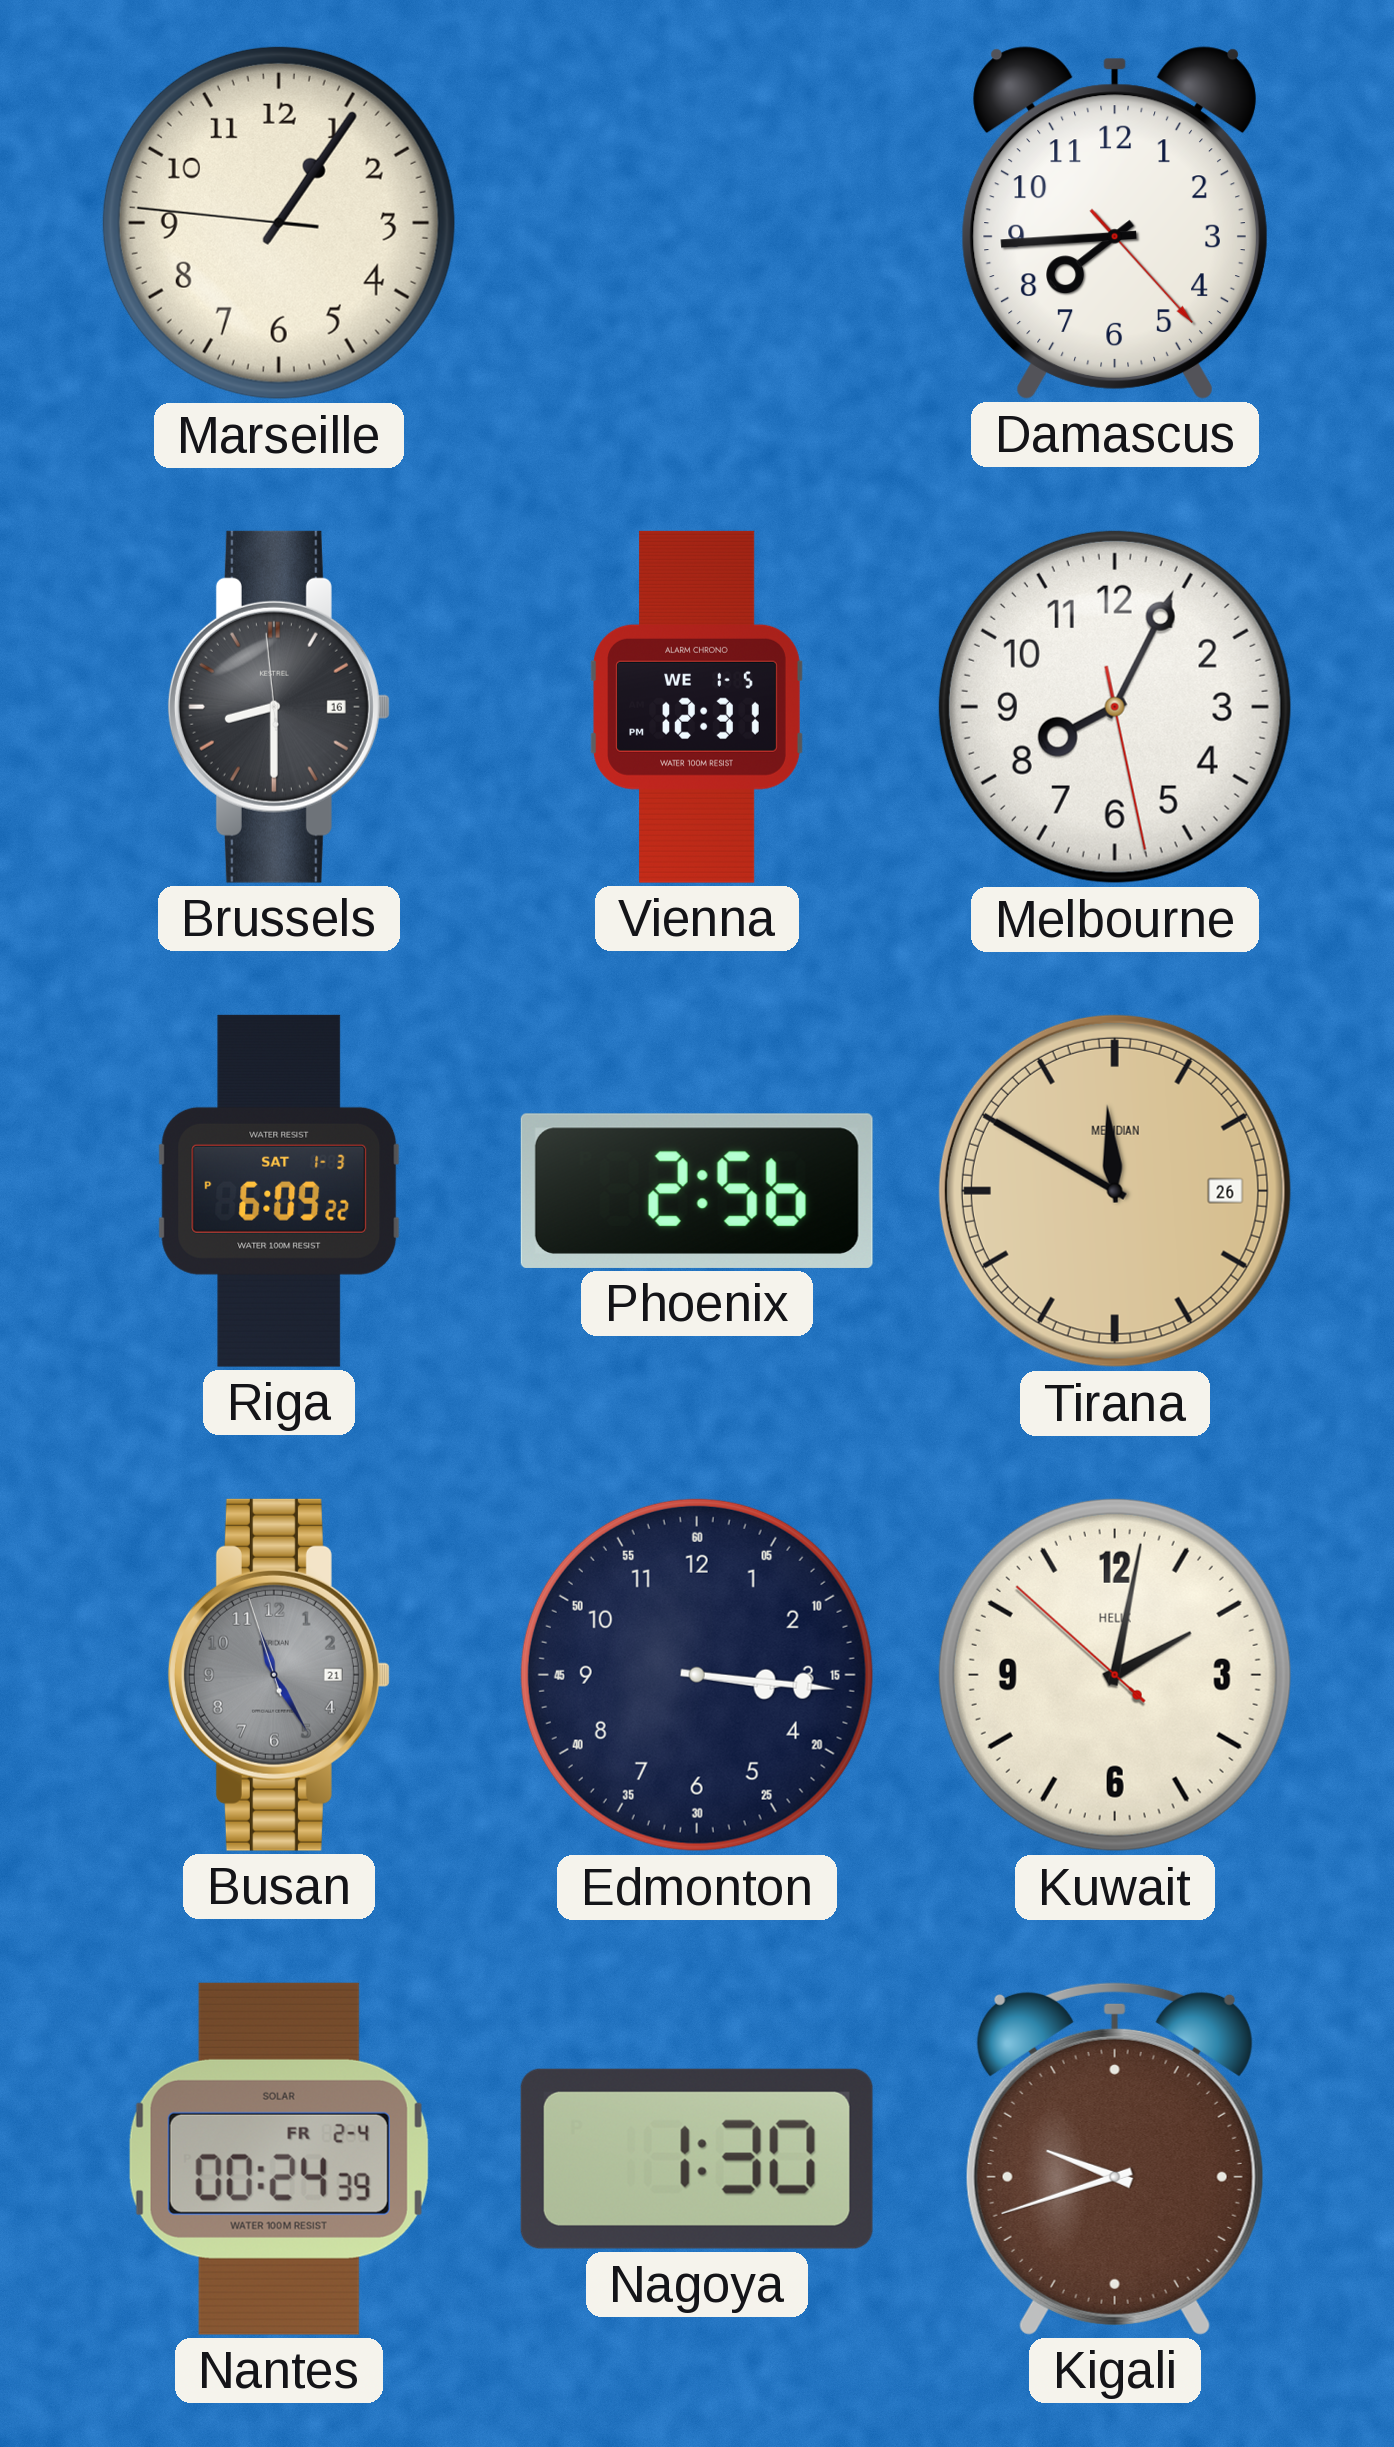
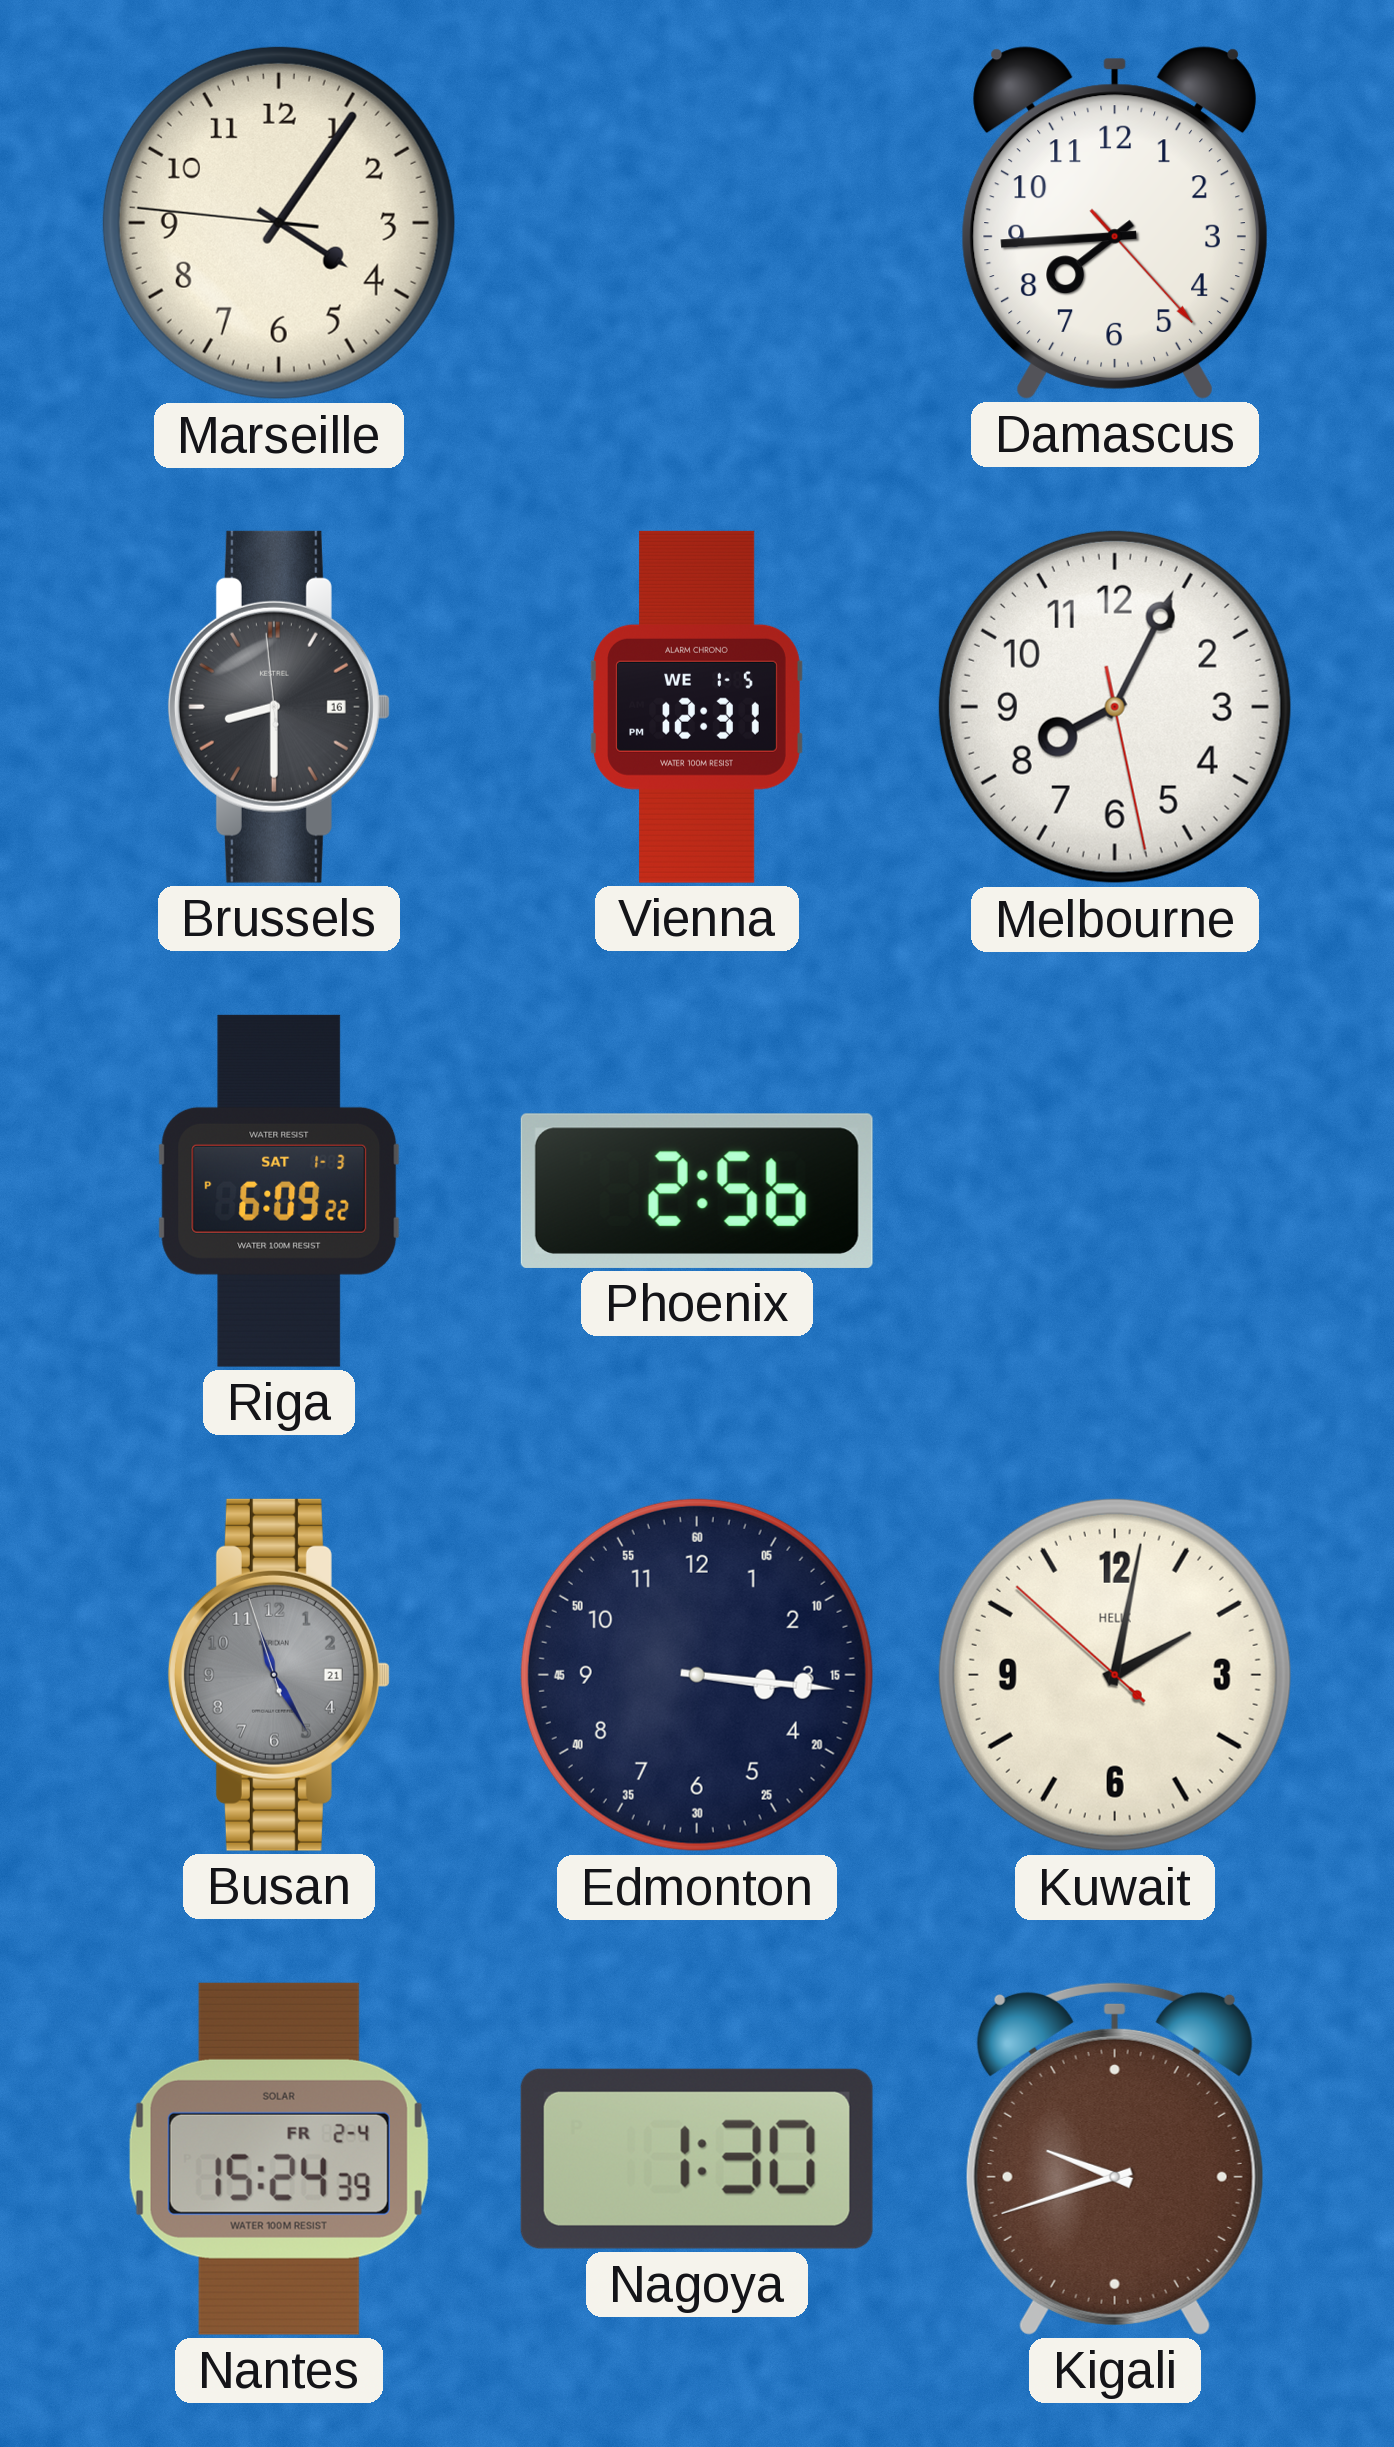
Marseille: 1:05 -> 4:05
Tirana: 11:50 -> none
Nantes: 00:24 -> 15:24
